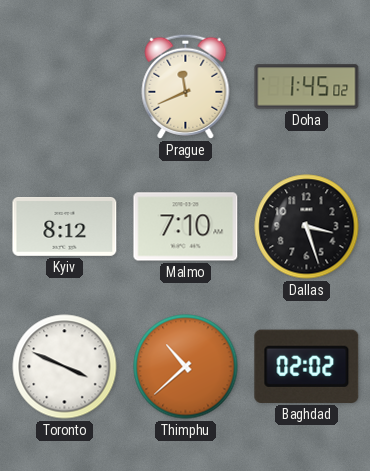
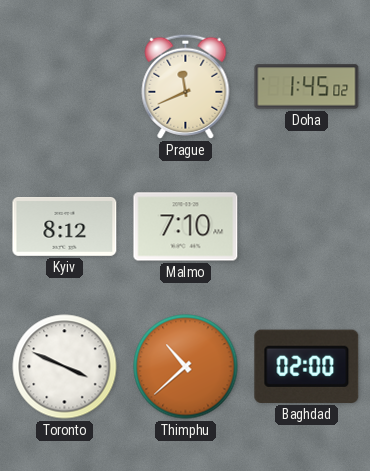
Dallas: 3:27 -> none
Baghdad: 02:02 -> 02:00
